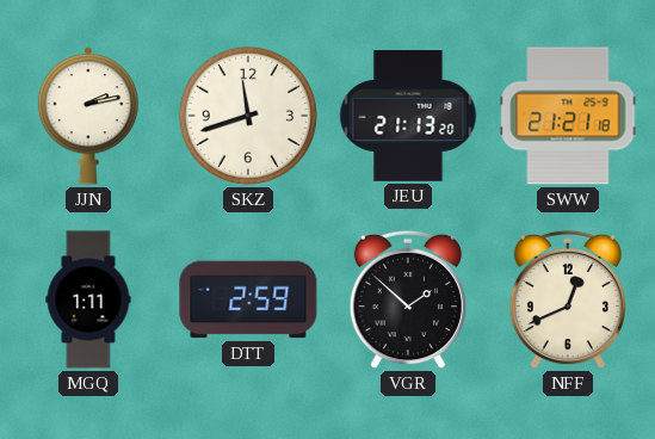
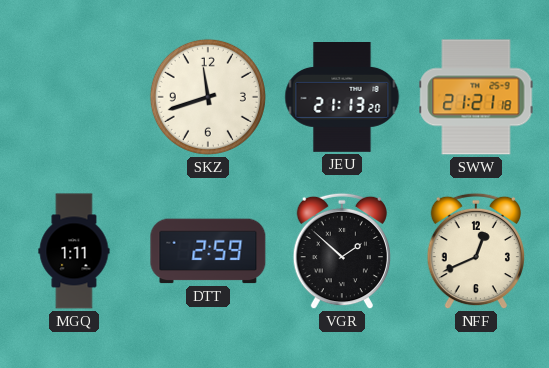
JJN: 2:13 -> none
